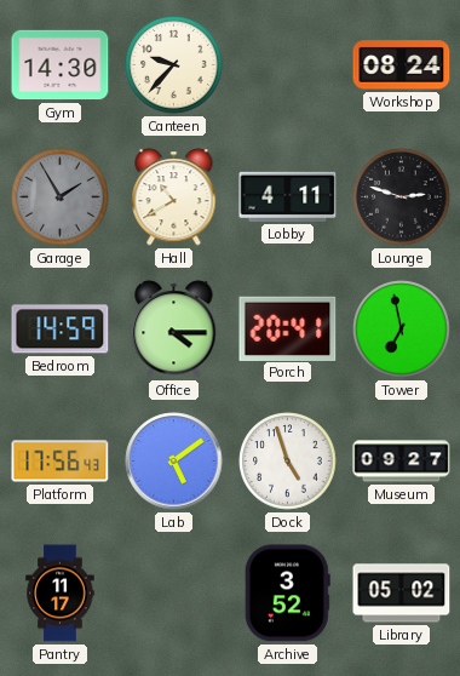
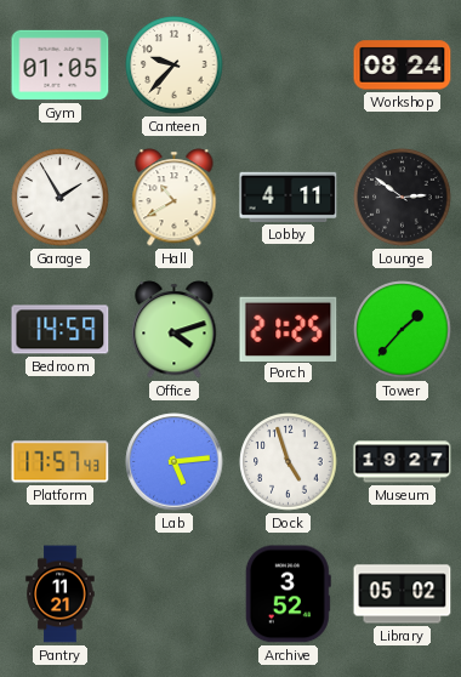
Gym: 14:30 -> 01:05
Garage dial: grey -> white
Lounge: 2:48 -> 2:51
Office: 4:15 -> 4:12
Porch: 20:41 -> 21:25
Tower: 6:58 -> 1:37
Platform: 17:56 -> 17:57
Lab: 5:09 -> 5:14
Museum: 09:27 -> 19:27
Pantry: 11:17 -> 11:21
